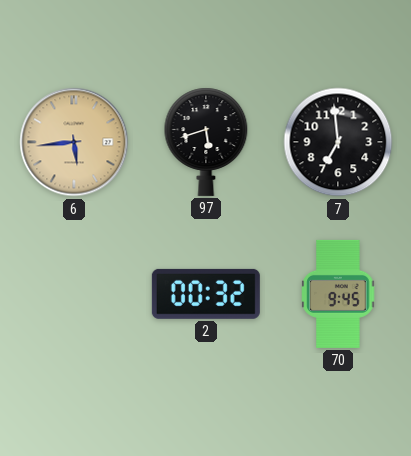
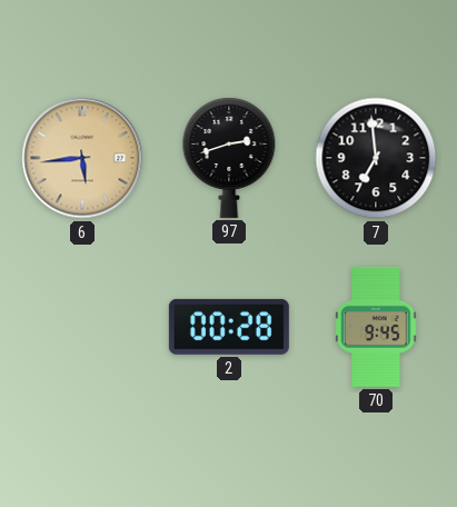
97: 5:42 -> 2:42
2: 00:32 -> 00:28
